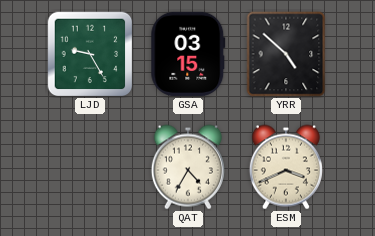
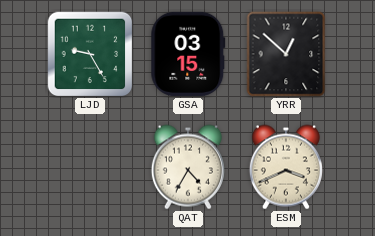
YRR: 4:52 -> 12:52
